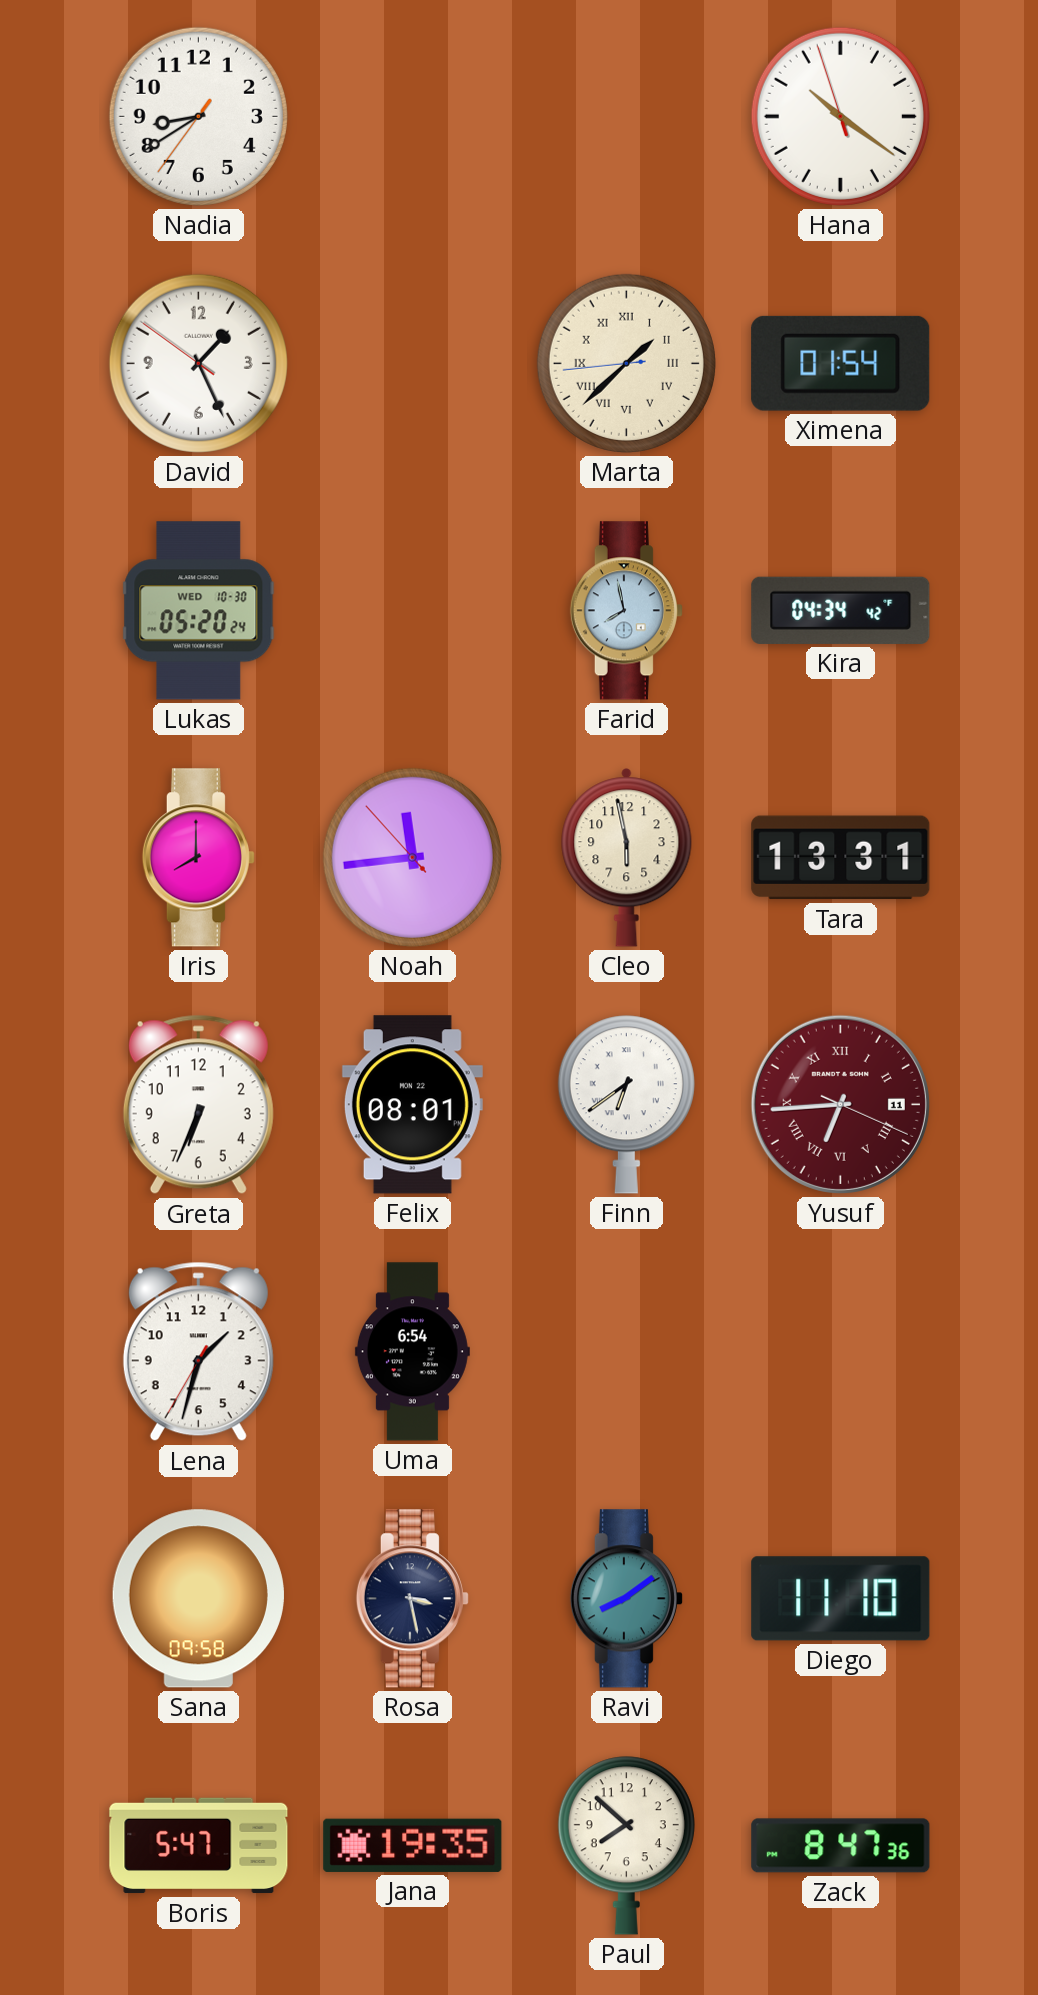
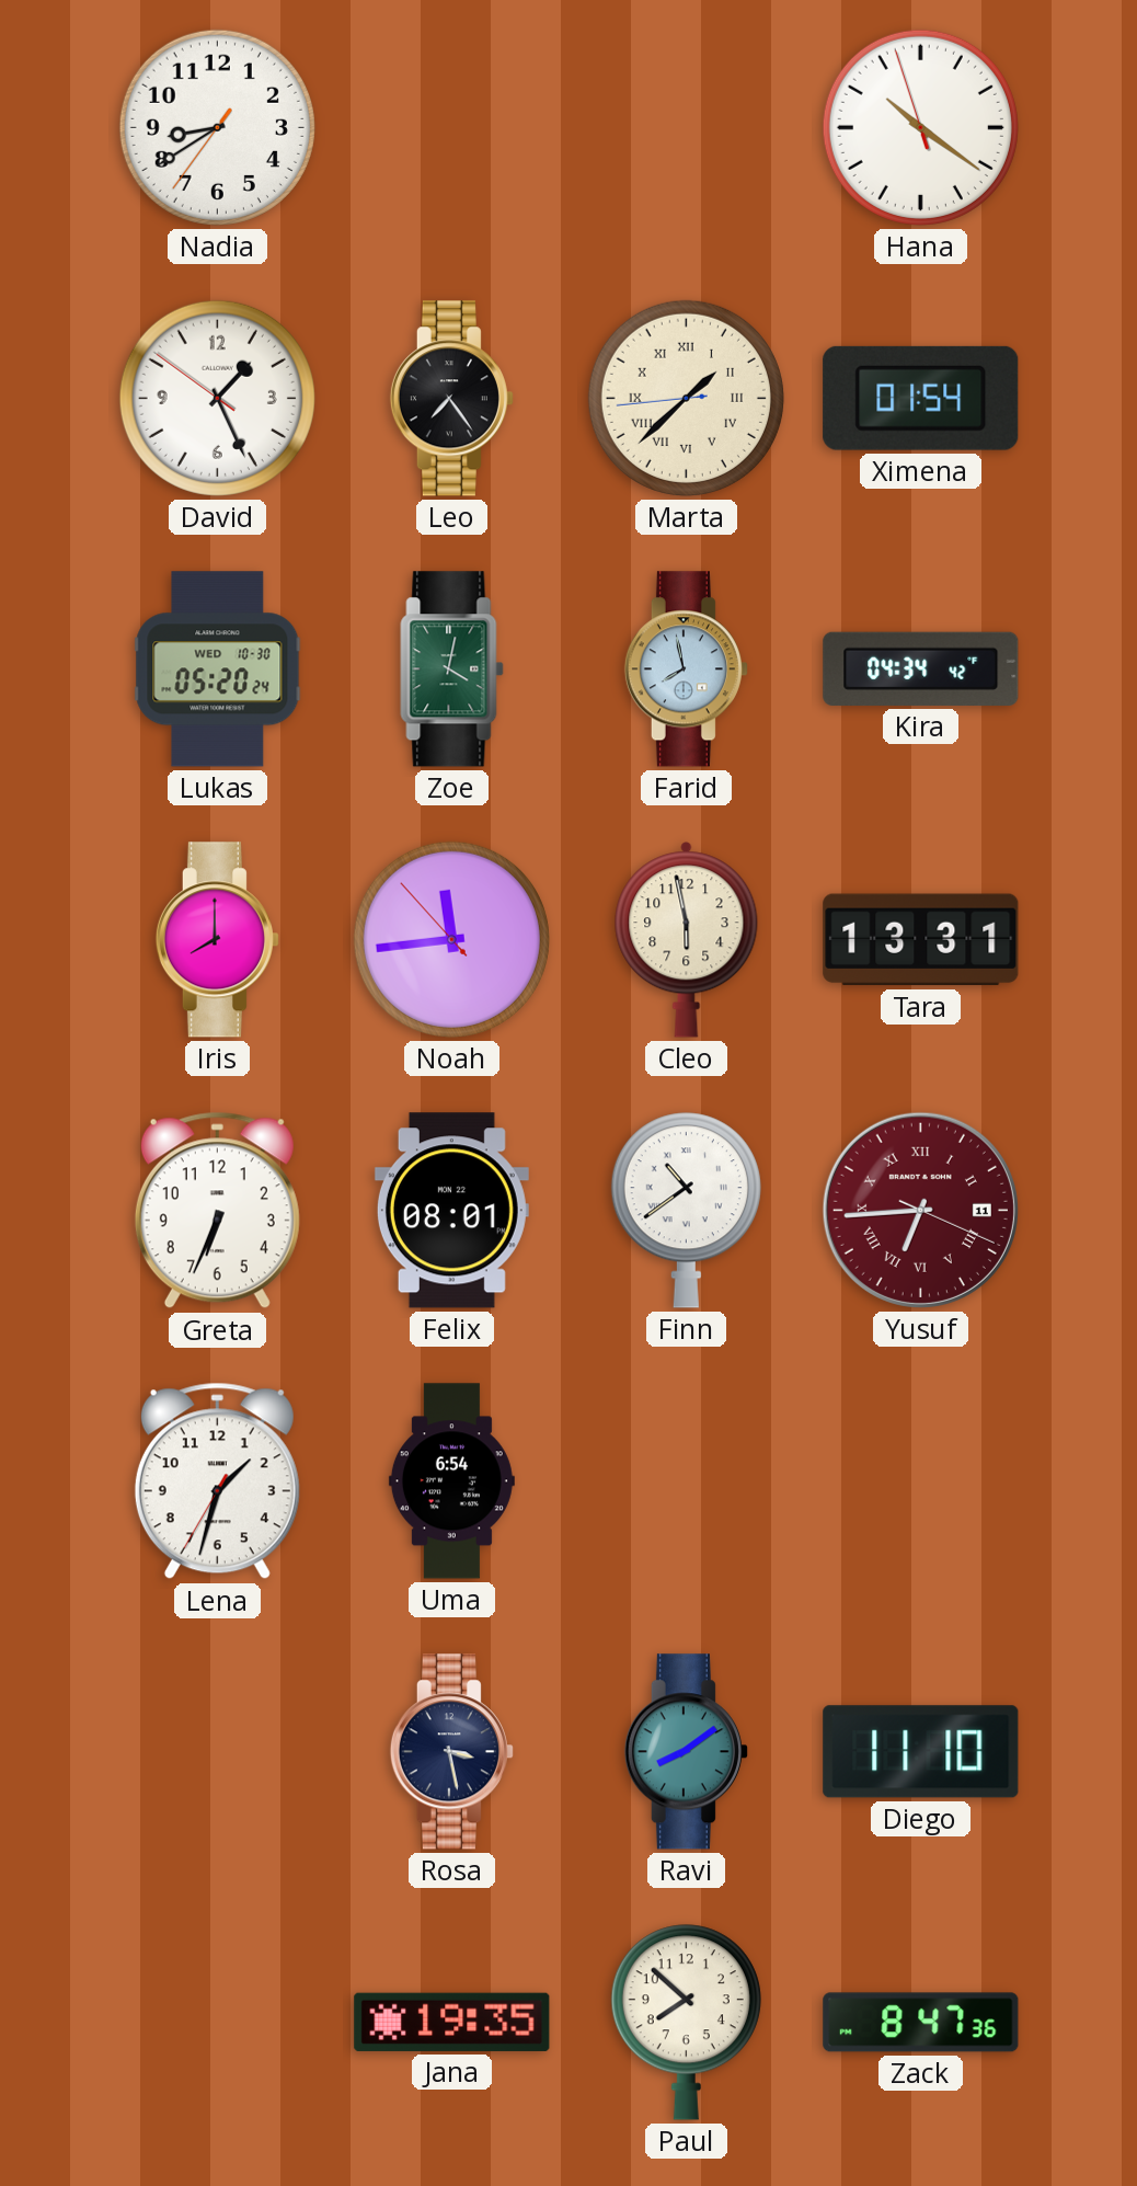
Leo: none -> 7:24
Zoe: none -> 4:02
Finn: 6:39 -> 10:39
Sana: 09:58 -> none
Boris: 5:47 -> none
